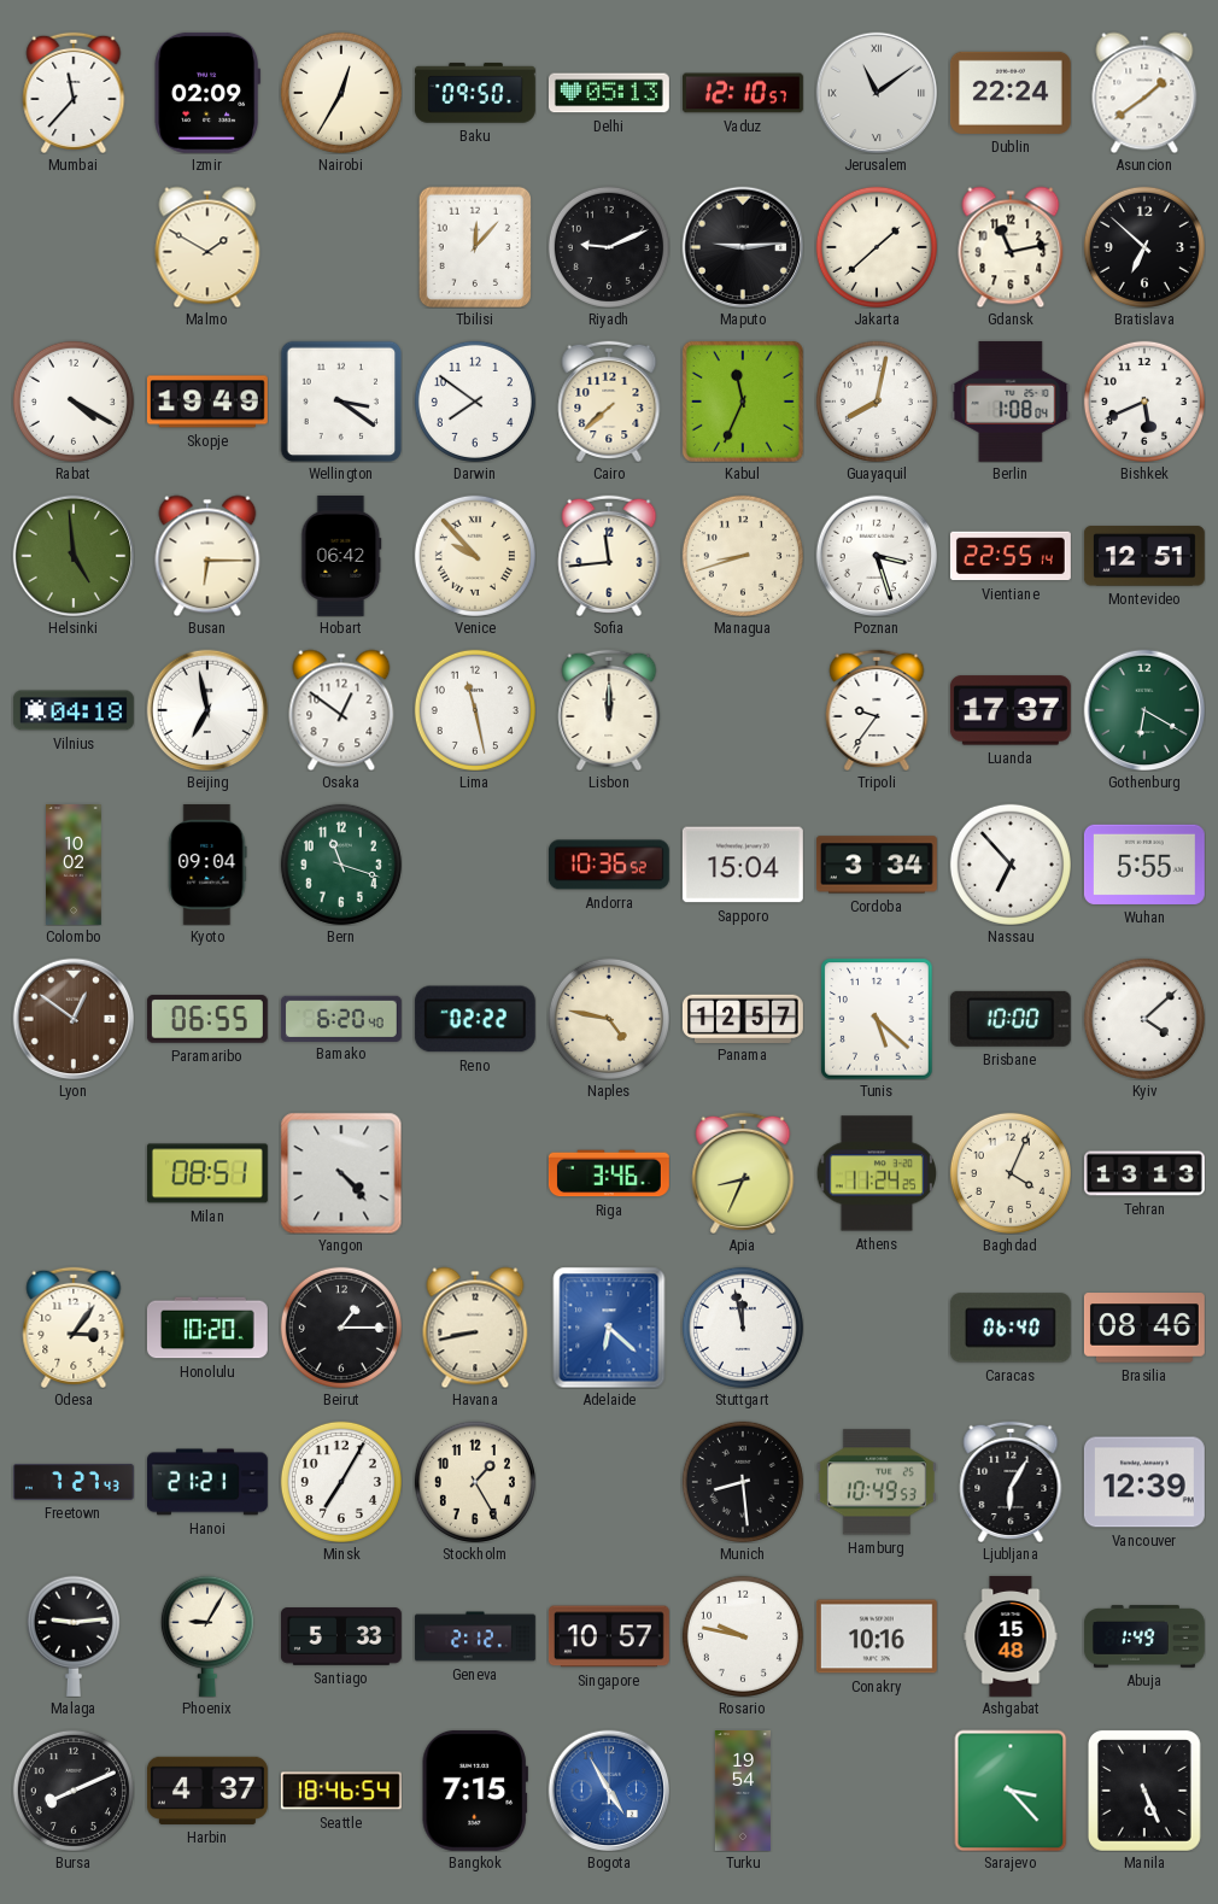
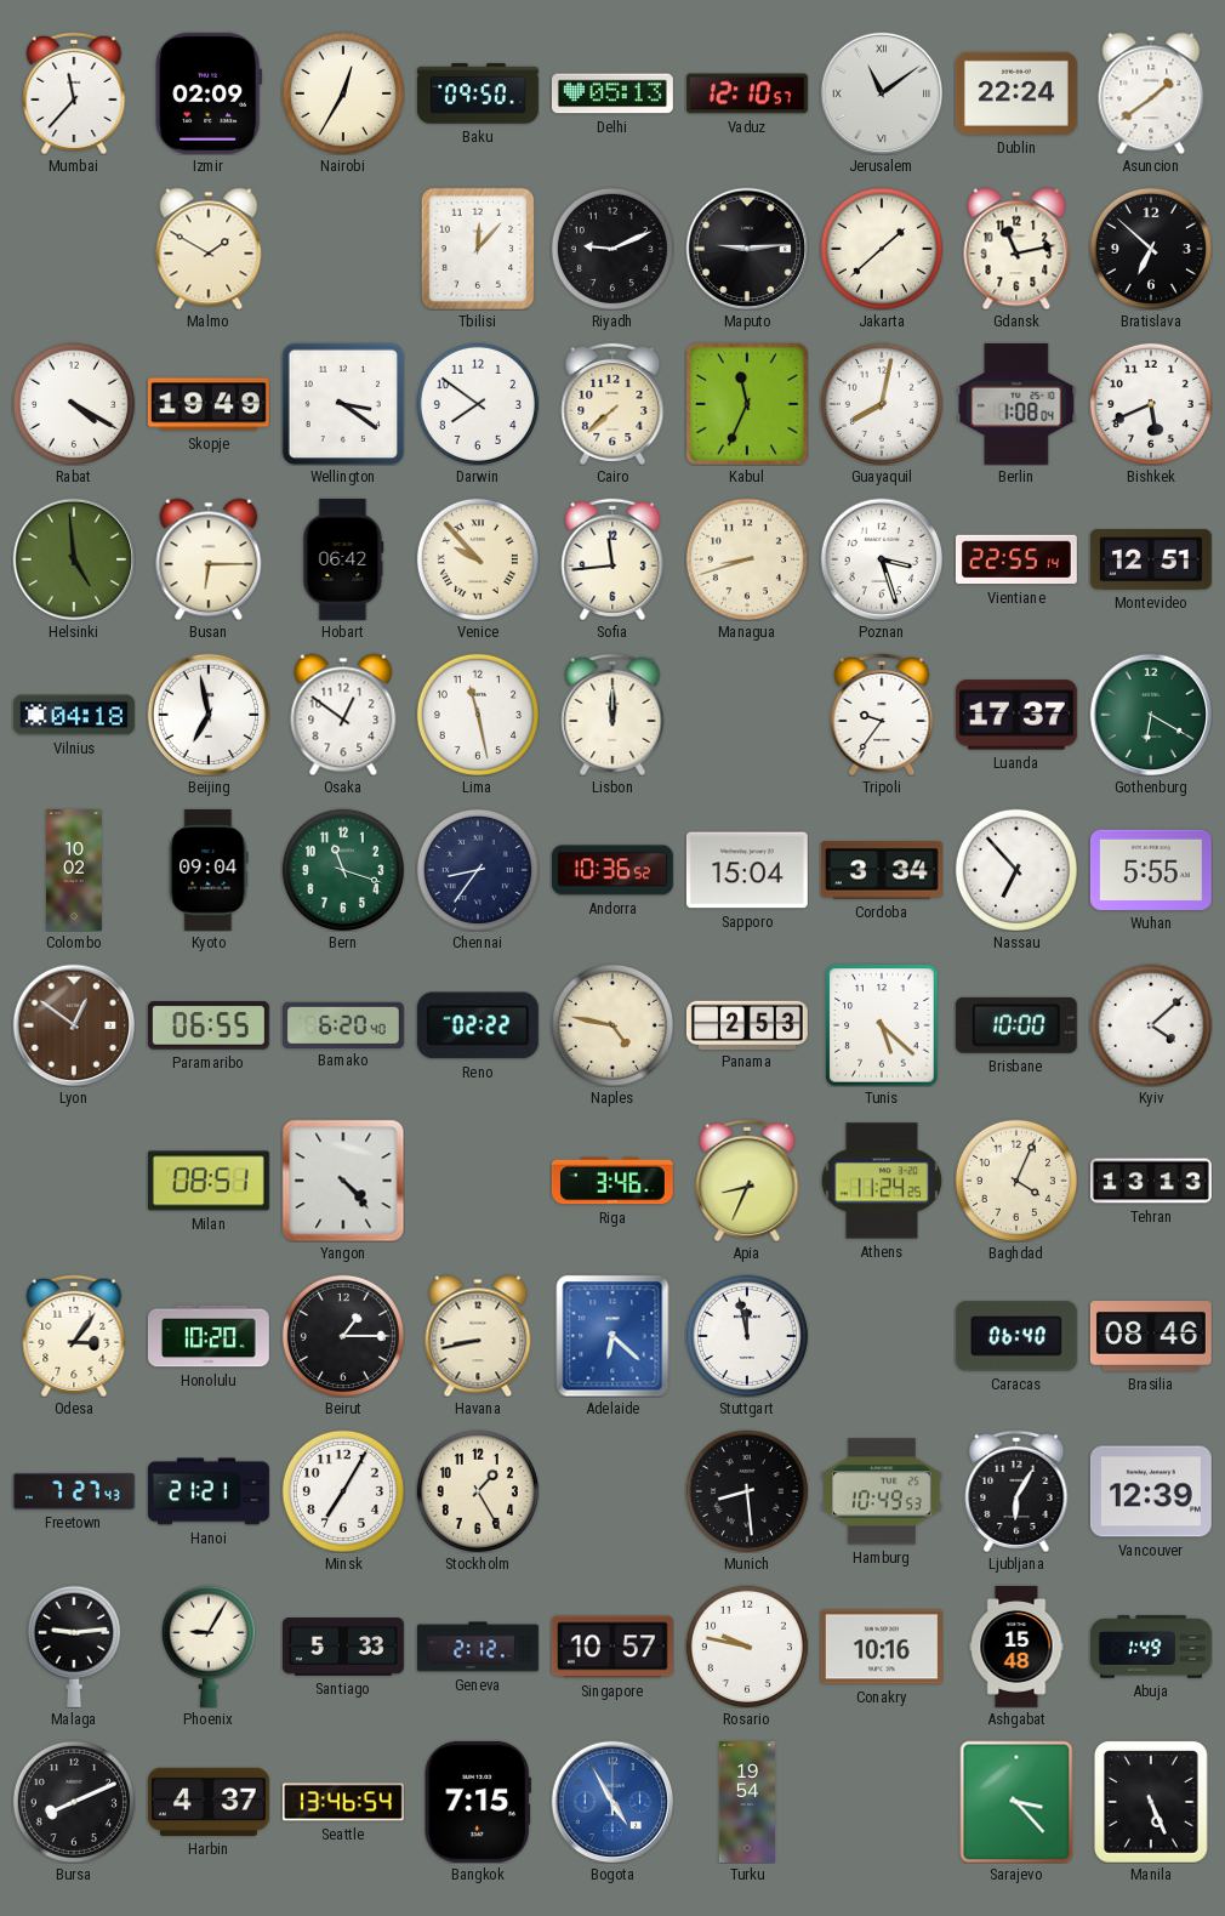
Chennai: none -> 8:36
Panama: 12:57 -> 2:53
Seattle: 18:46 -> 13:46
